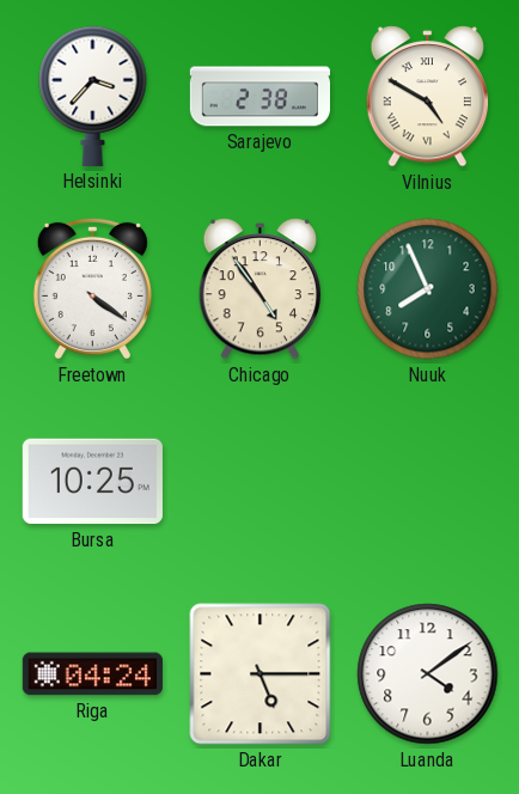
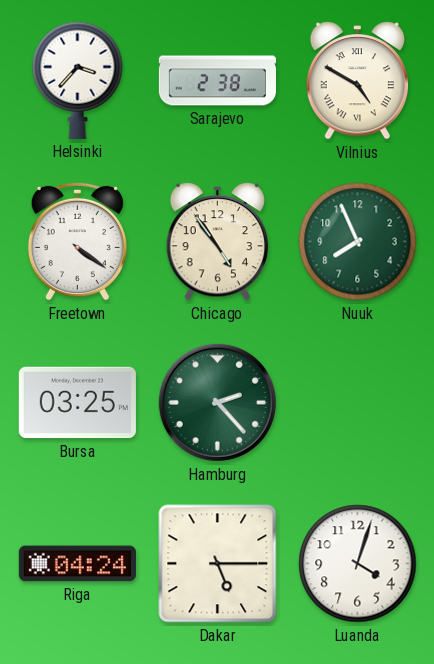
Bursa: 10:25 -> 03:25
Hamburg: none -> 2:23
Luanda: 4:09 -> 4:03
